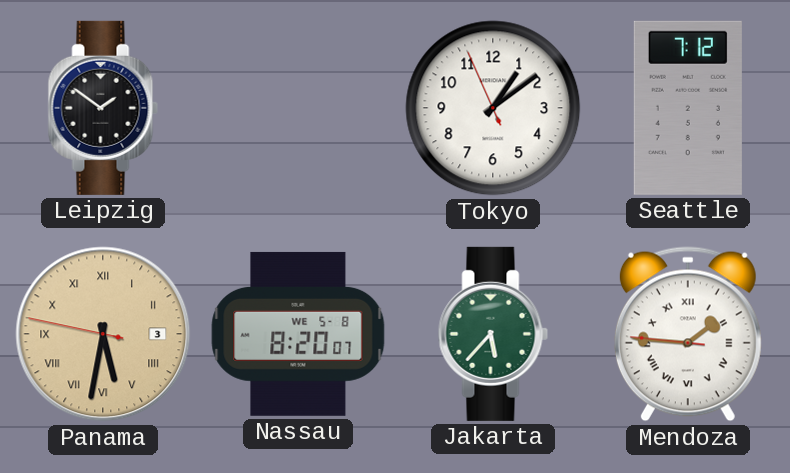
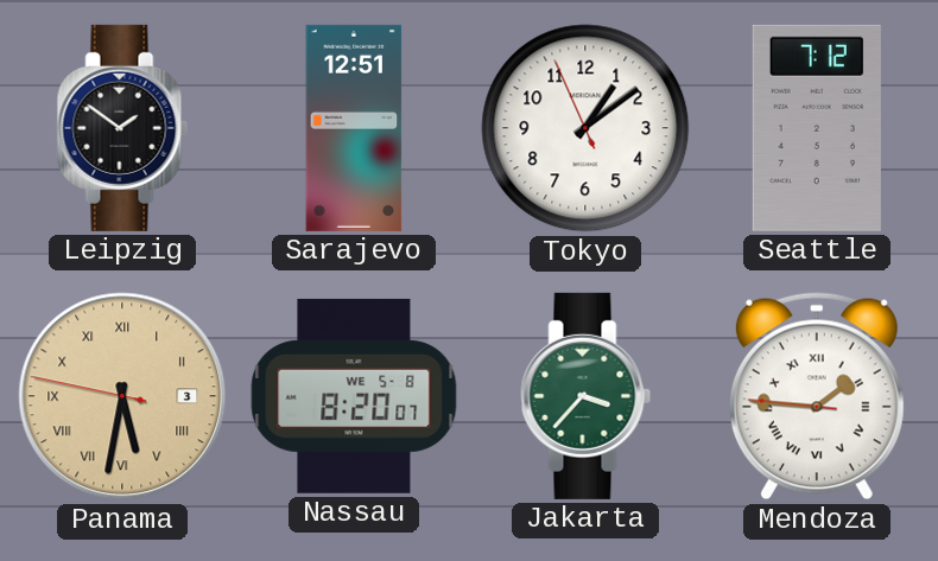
Sarajevo: none -> 12:51
Jakarta: 5:37 -> 3:37
